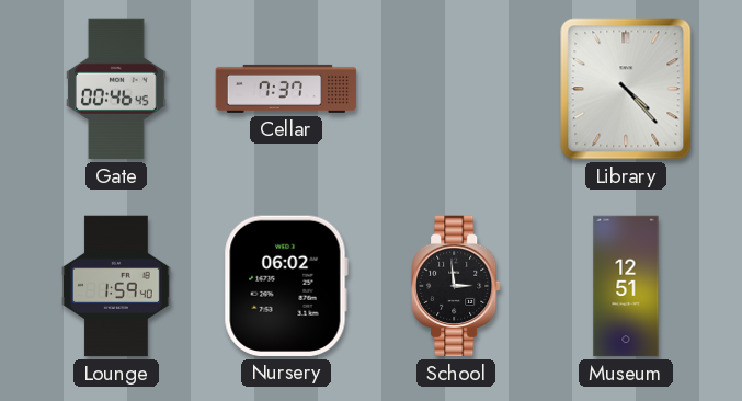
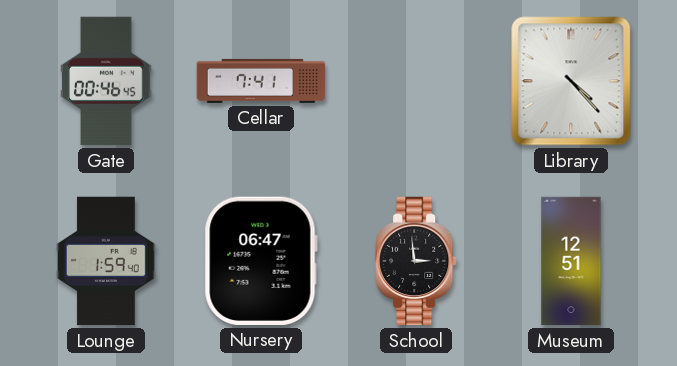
Cellar: 7:37 -> 7:41
Nursery: 06:02 -> 06:47
